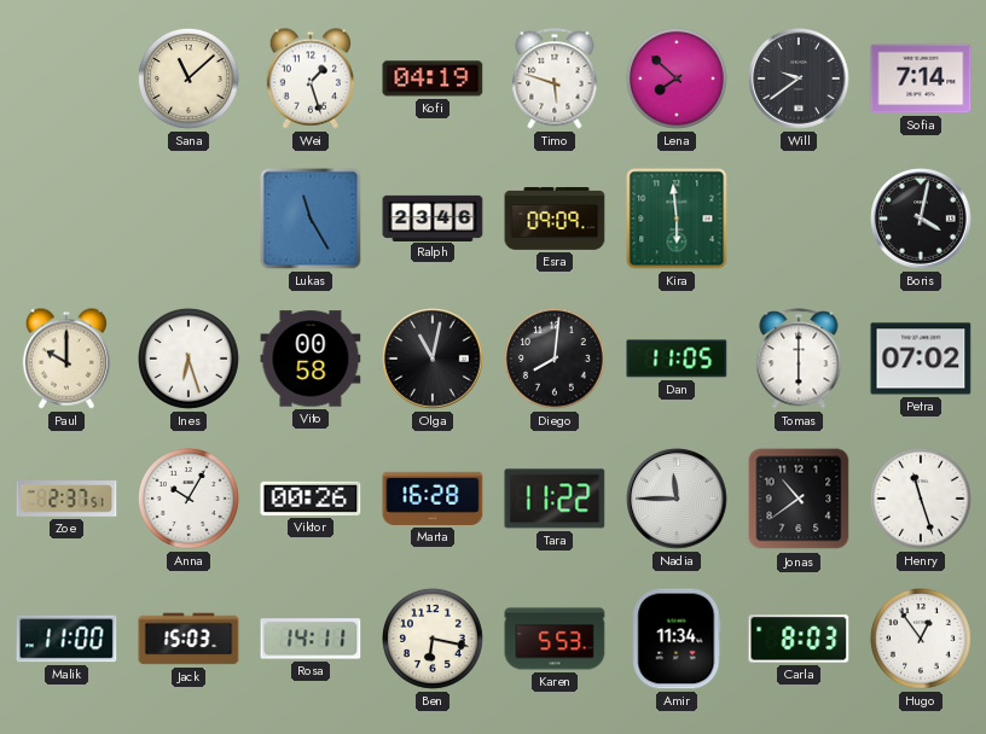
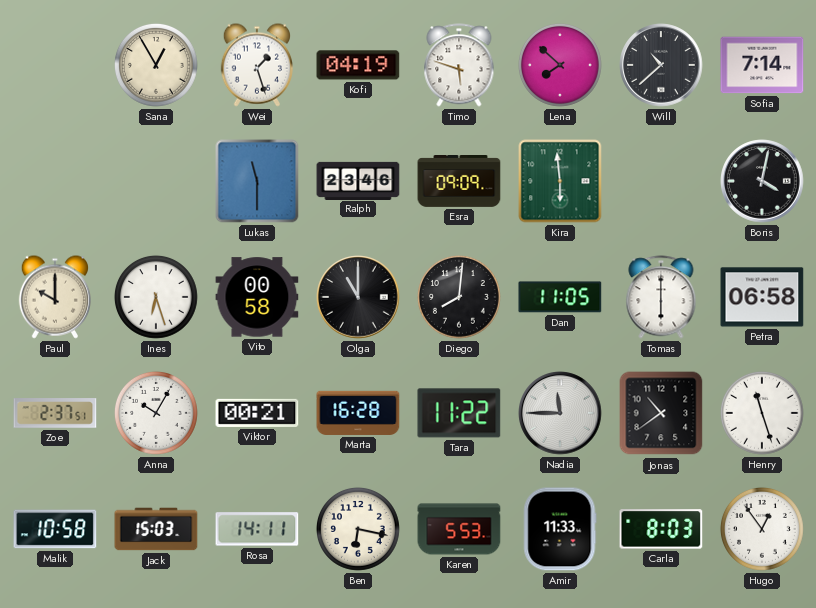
Sana: 11:08 -> 12:55
Will: 9:39 -> 10:38
Lukas: 11:25 -> 11:30
Olga: 11:02 -> 11:00
Petra: 07:02 -> 06:58
Viktor: 00:26 -> 00:21
Malik: 11:00 -> 10:58
Amir: 11:34 -> 11:33
